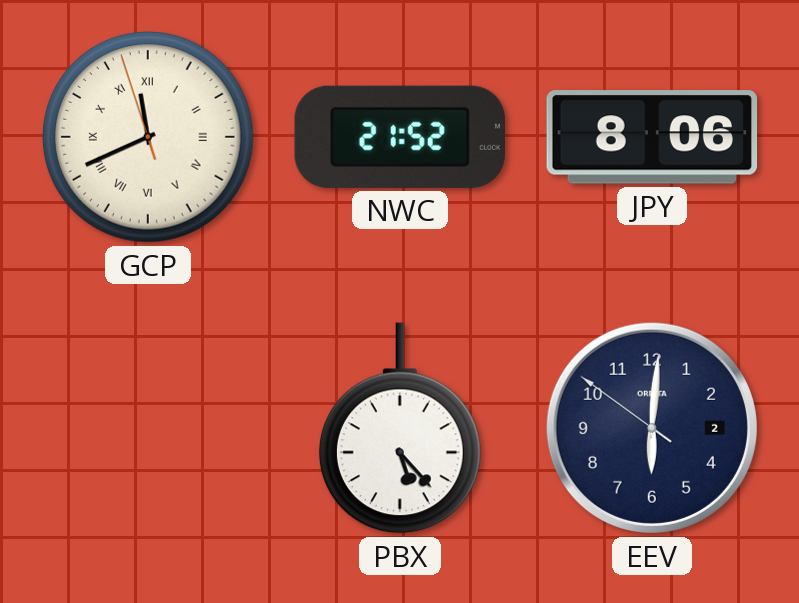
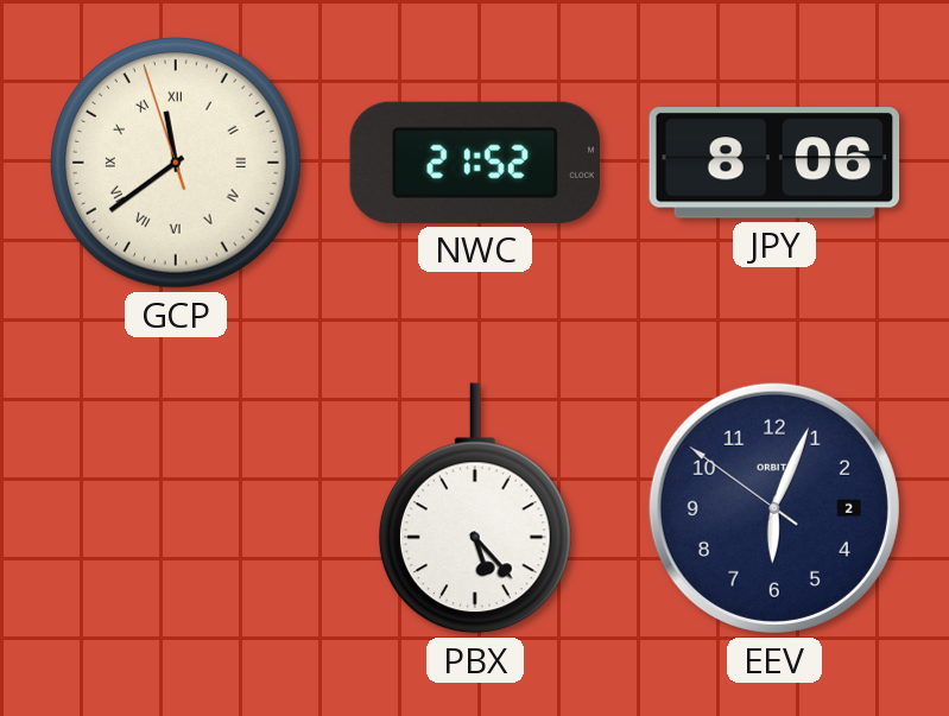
GCP: 11:40 -> 11:38
EEV: 6:00 -> 6:03
